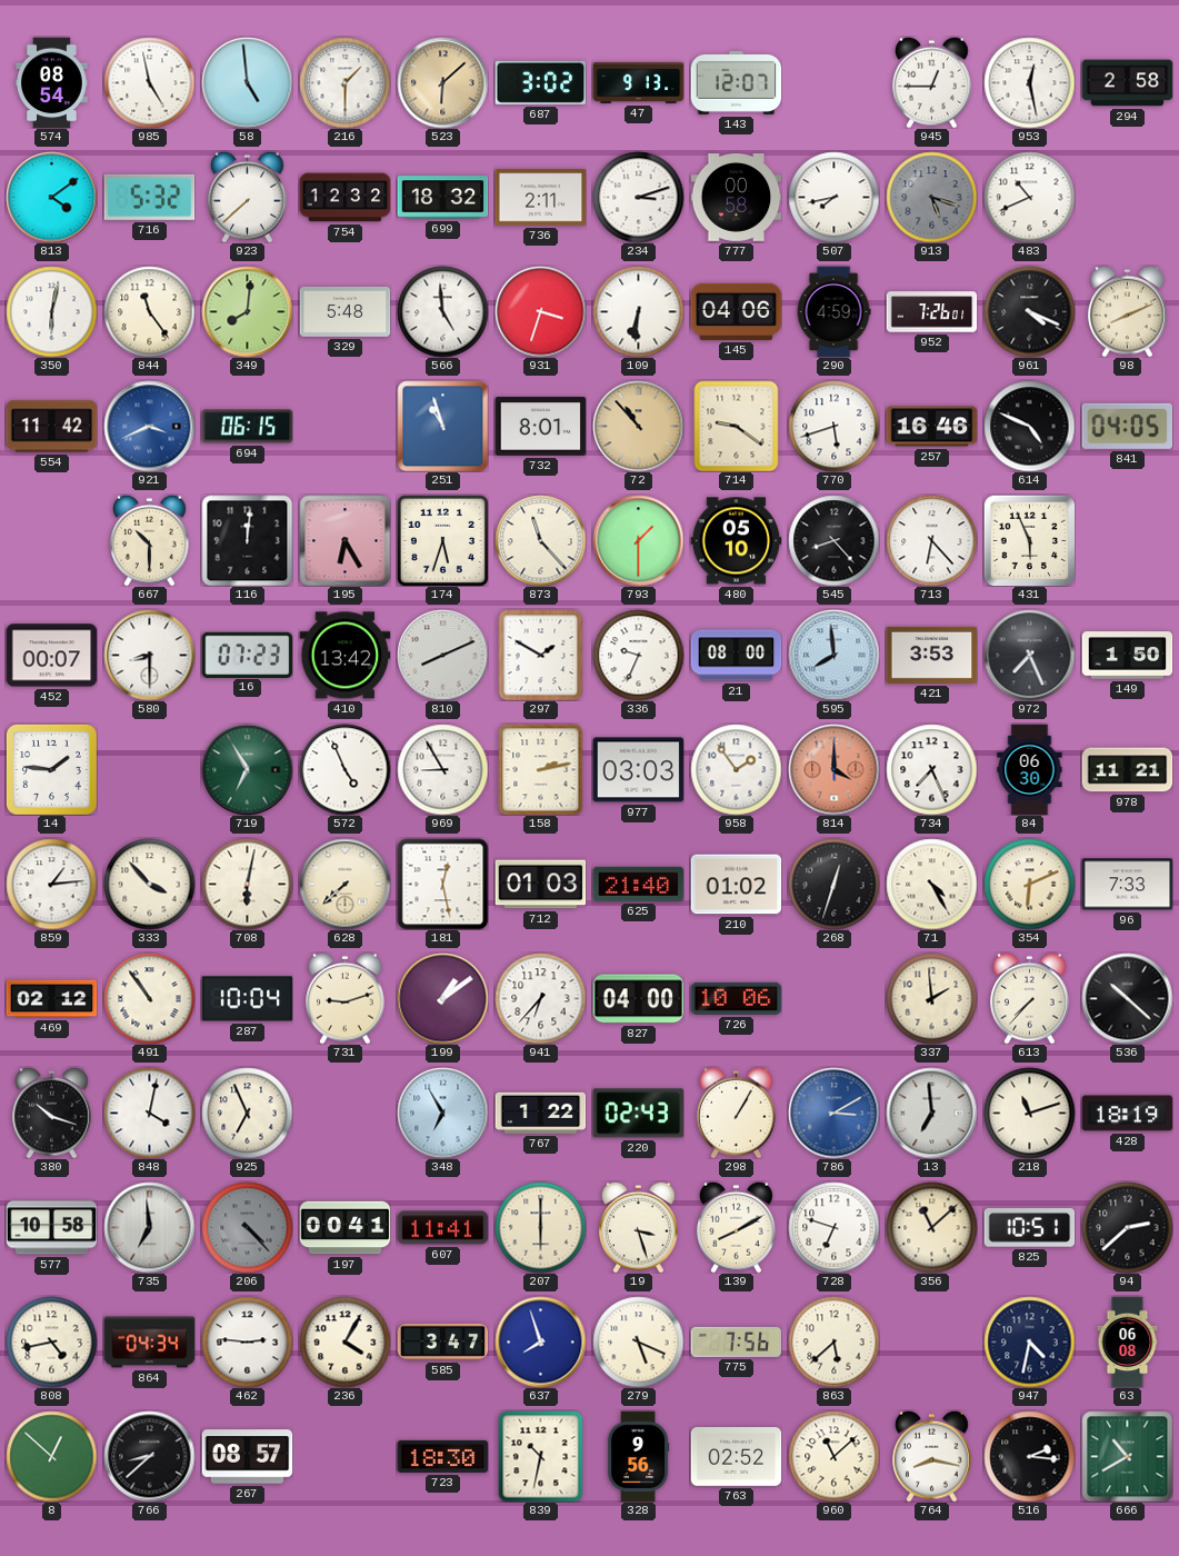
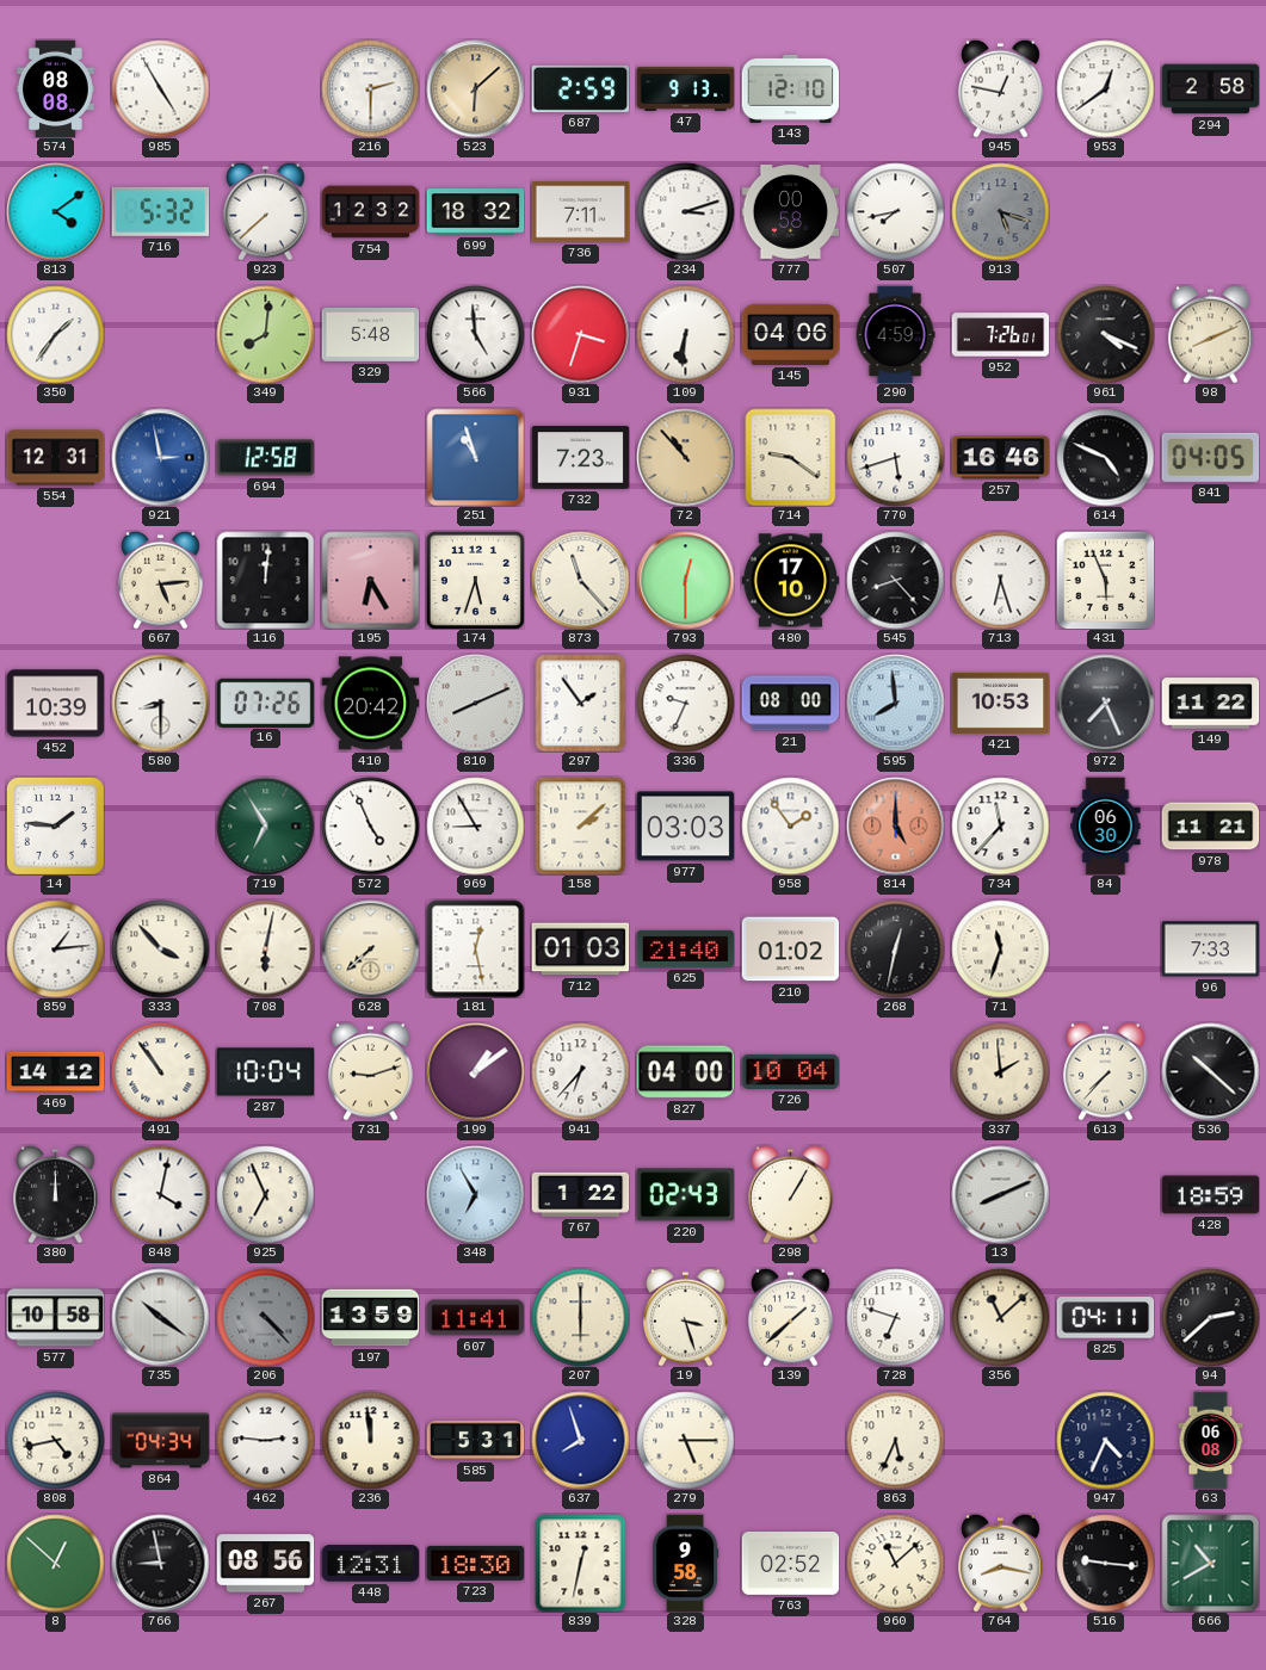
574: 08:54 -> 08:08
985: 4:58 -> 4:55
58: 4:59 -> none
216: 1:30 -> 2:30
687: 3:02 -> 2:59
143: 12:07 -> 12:10
945: 12:45 -> 12:47
953: 12:28 -> 12:39
736: 2:11 -> 7:11
483: 10:41 -> none
350: 6:02 -> 1:36
844: 11:24 -> none
554: 11:42 -> 12:31
921: 3:41 -> 2:58
694: 06:15 -> 12:58
732: 8:01 -> 7:23
667: 10:30 -> 5:14
793: 1:30 -> 12:30
480: 05:10 -> 17:10
713: 6:23 -> 6:27
452: 00:07 -> 10:39
16: 07:23 -> 07:26
410: 13:42 -> 20:42
297: 1:50 -> 1:54
421: 3:53 -> 10:53
149: 1:50 -> 11:22
158: 2:13 -> 2:08
814: 4:00 -> 5:00
734: 7:26 -> 11:37
268: 12:33 -> 12:32
71: 4:25 -> 11:33
354: 6:11 -> none
469: 02:12 -> 14:12
726: 10:06 -> 10:04
380: 10:18 -> 12:00
786: 3:10 -> none
13: 6:59 -> 8:11
218: 11:12 -> none
428: 18:19 -> 18:59
735: 6:59 -> 10:21
197: 00:41 -> 13:59
139: 8:10 -> 1:38
825: 10:51 -> 04:11
236: 4:05 -> 11:59
585: 3:47 -> 5:31
279: 5:19 -> 5:15
775: 7:56 -> none
863: 5:38 -> 5:34
947: 4:32 -> 4:34
766: 8:38 -> 8:58
267: 08:57 -> 08:56
448: none -> 12:31
839: 10:32 -> 12:32
328: 9:56 -> 9:58
516: 2:16 -> 9:16
